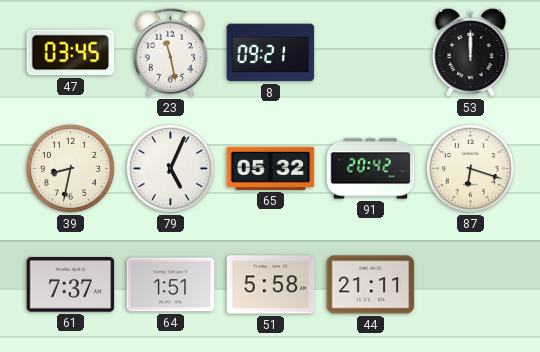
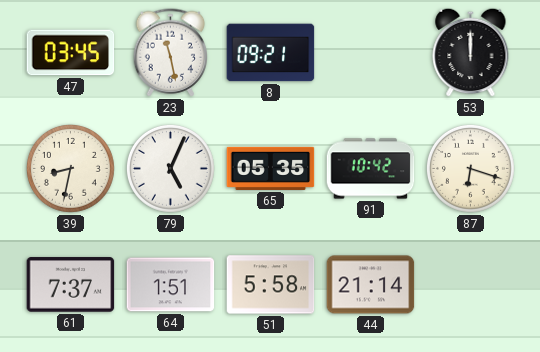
65: 05:32 -> 05:35
91: 20:42 -> 10:42
44: 21:11 -> 21:14
